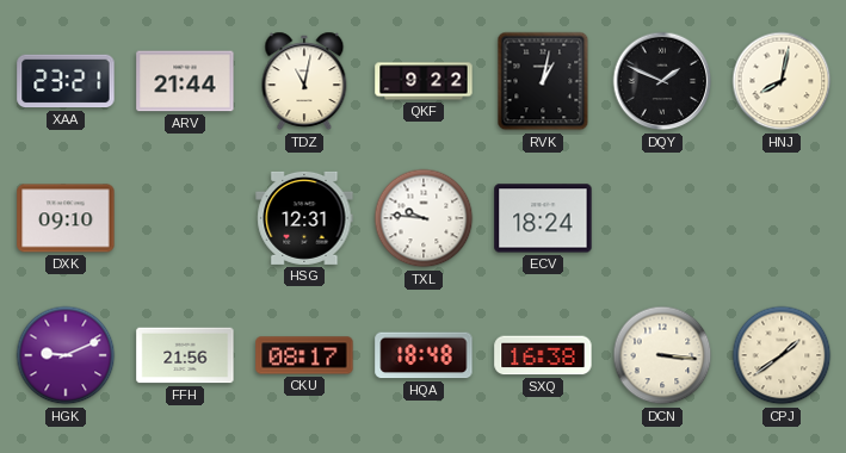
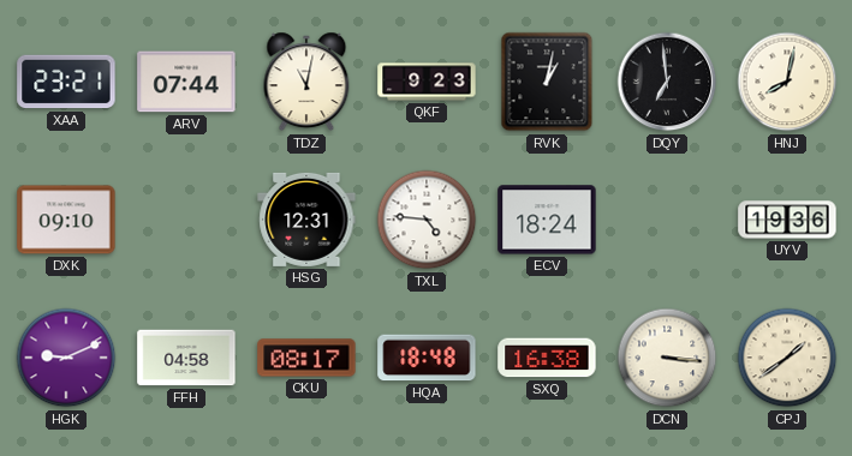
ARV: 21:44 -> 07:44
QKF: 9:22 -> 9:23
DQY: 1:49 -> 6:59
TXL: 9:46 -> 4:46
UYV: none -> 19:36
FFH: 21:56 -> 04:58
